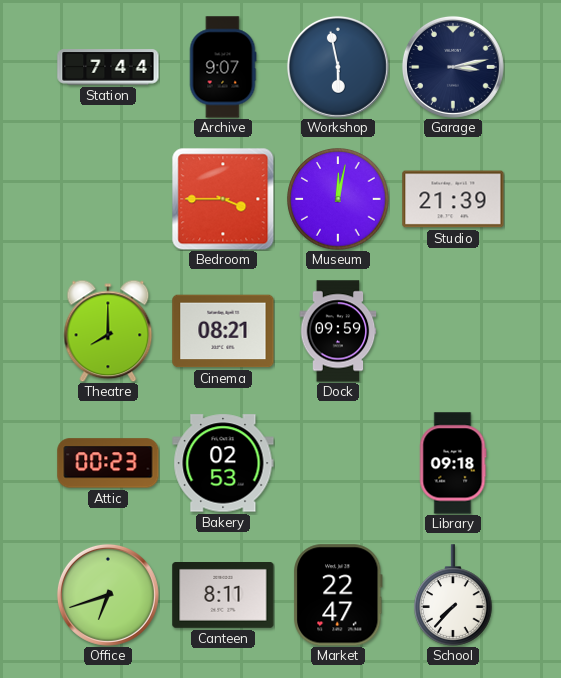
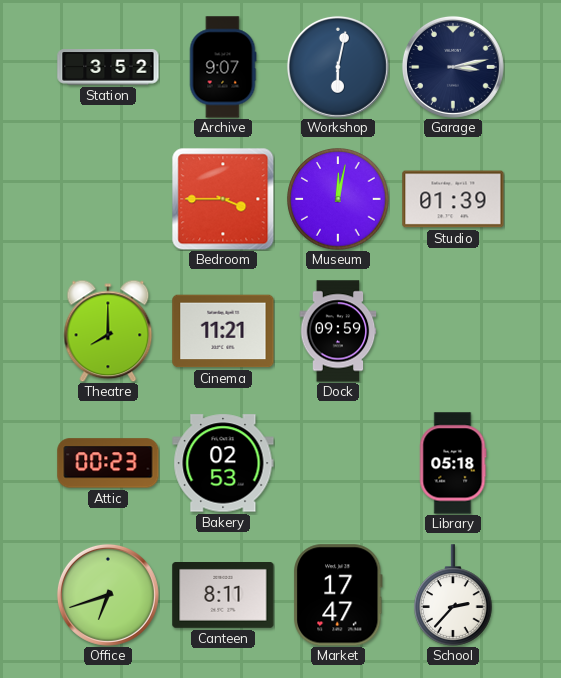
Station: 7:44 -> 3:52
Workshop: 5:58 -> 6:02
Studio: 21:39 -> 01:39
Cinema: 08:21 -> 11:21
Library: 09:18 -> 05:18
Market: 22:47 -> 17:47
School: 7:37 -> 2:37
